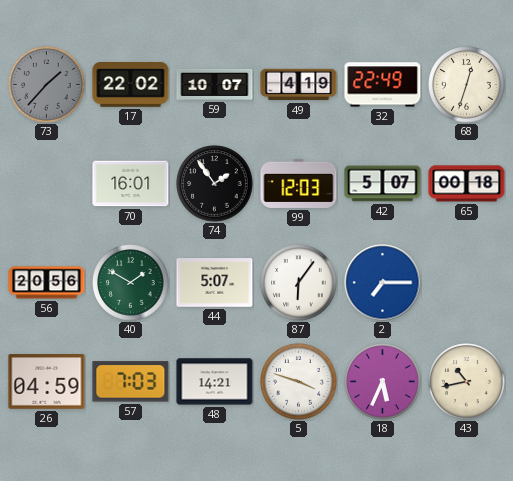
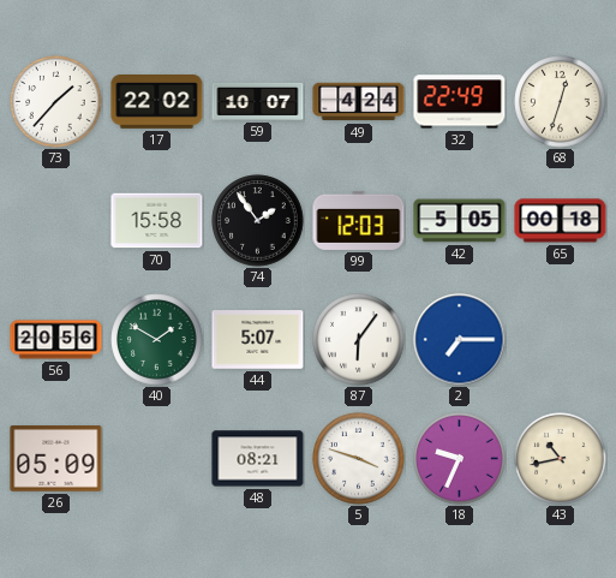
73 dial: grey -> white
49: 4:19 -> 4:24
70: 16:01 -> 15:58
42: 5:07 -> 5:05
26: 04:59 -> 05:09
57: 7:03 -> none
48: 14:21 -> 08:21
18: 5:34 -> 9:34
